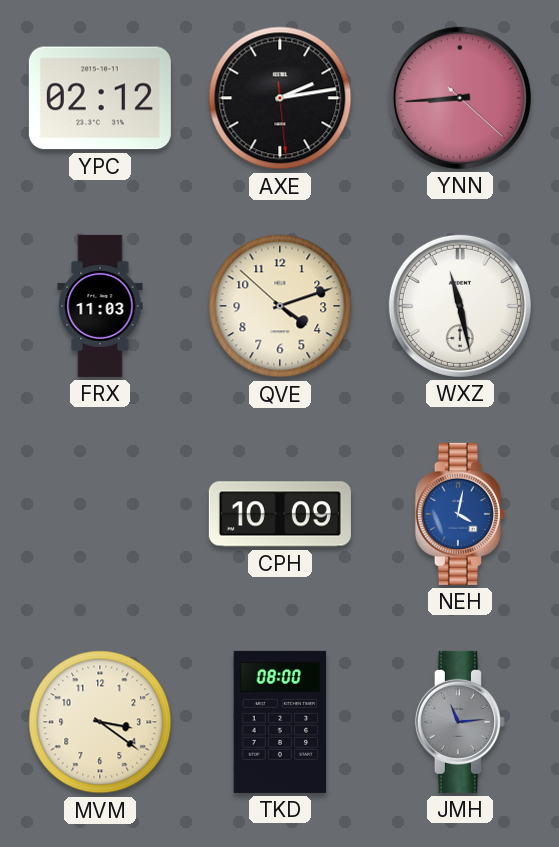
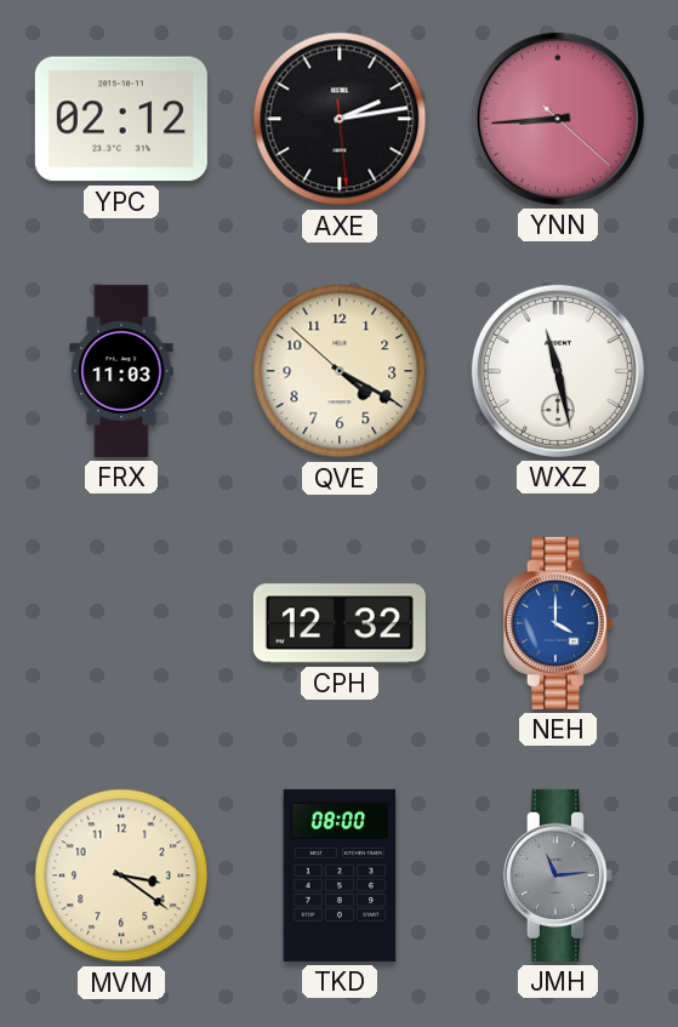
QVE: 4:11 -> 4:19
CPH: 10:09 -> 12:32
NEH: 4:02 -> 4:00
